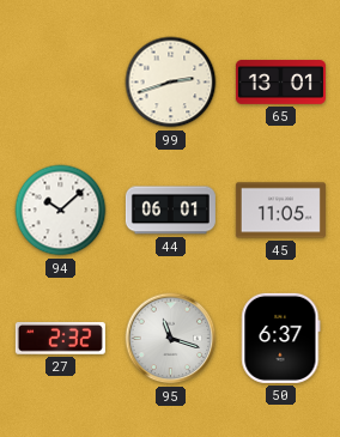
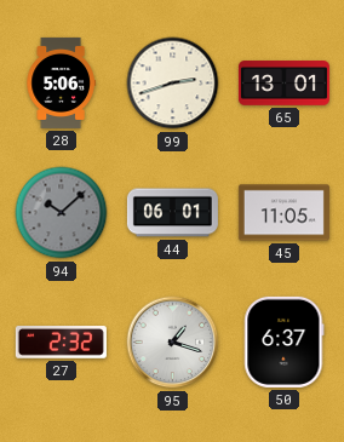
28: none -> 5:06
94 dial: white -> grey
95: 11:18 -> 1:18
